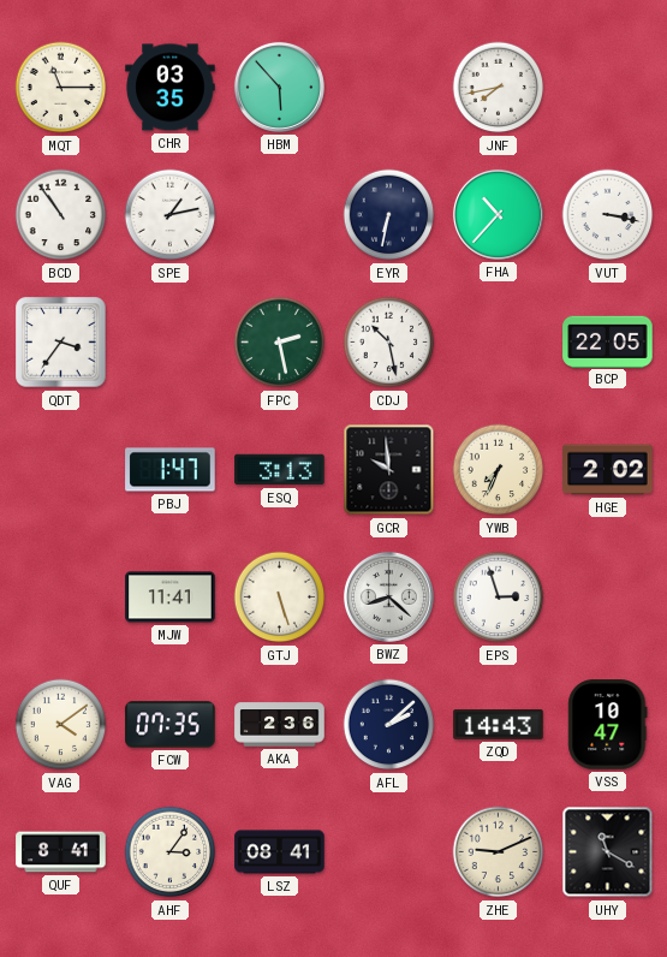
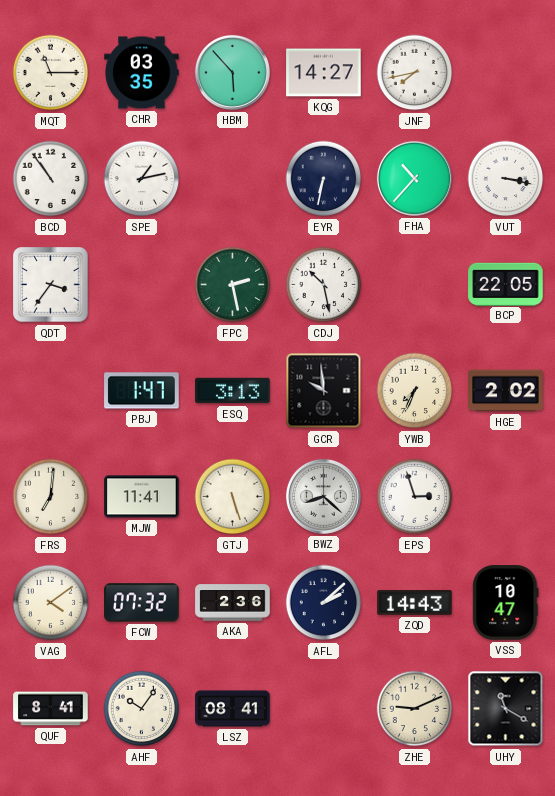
KQG: none -> 14:27
FRS: none -> 7:01
FCW: 07:35 -> 07:32
AHF: 3:06 -> 10:06
